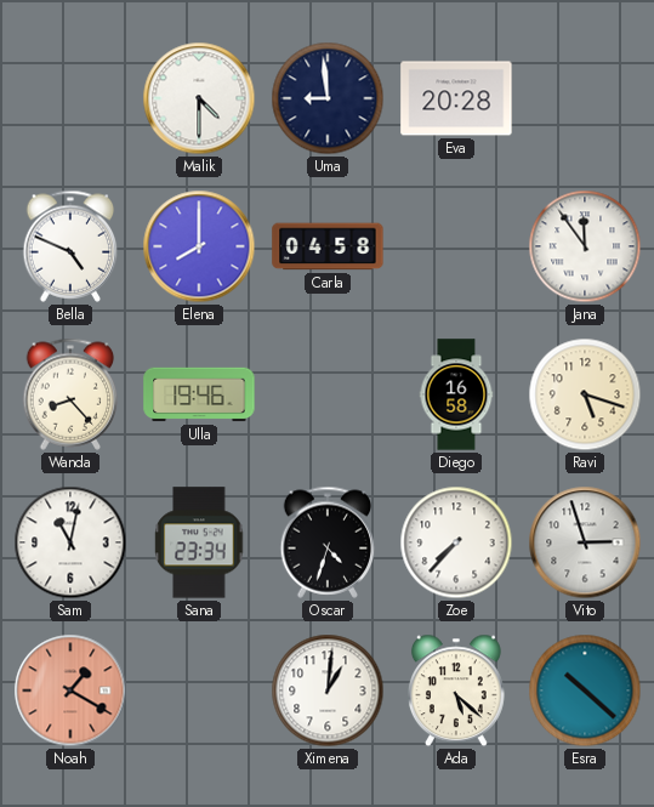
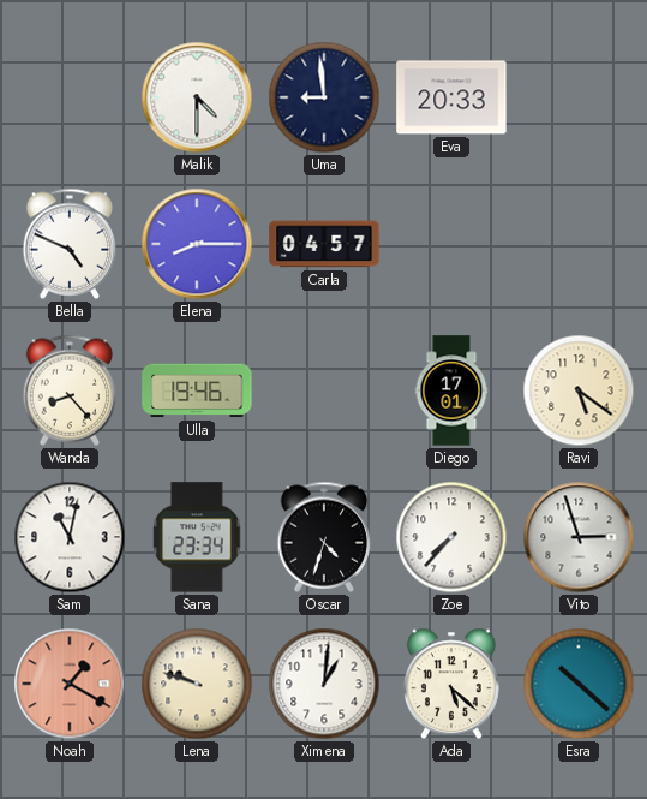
Eva: 20:28 -> 20:33
Elena: 8:00 -> 8:15
Carla: 04:58 -> 04:57
Jana: 11:54 -> none
Diego: 16:58 -> 17:01
Ravi: 5:18 -> 5:21
Lena: none -> 9:48
